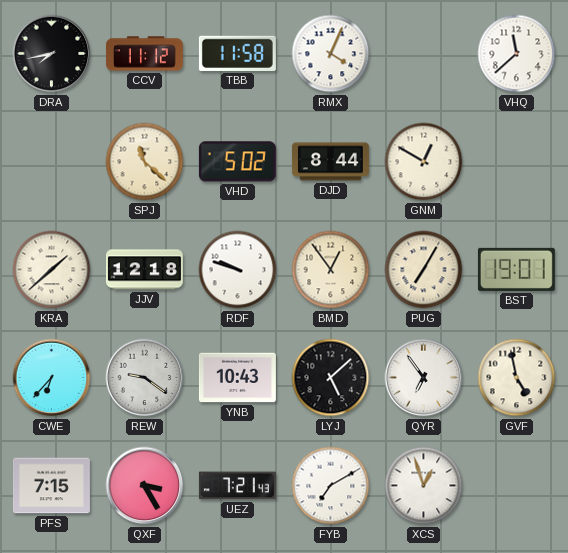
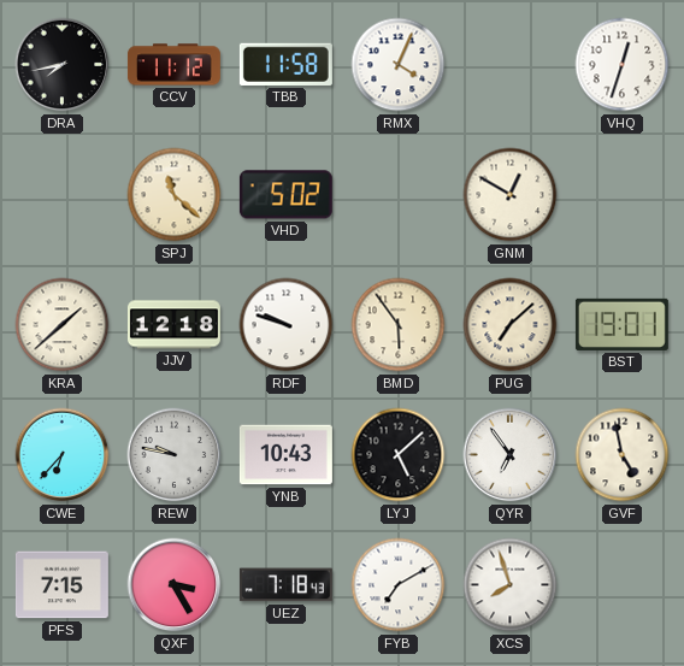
VHQ: 11:38 -> 12:33
DJD: 8:44 -> none
BMD: 12:54 -> 5:54
PUG: 7:05 -> 7:08
REW: 9:21 -> 9:47
UEZ: 7:21 -> 7:18
XCS: 12:57 -> 7:57
